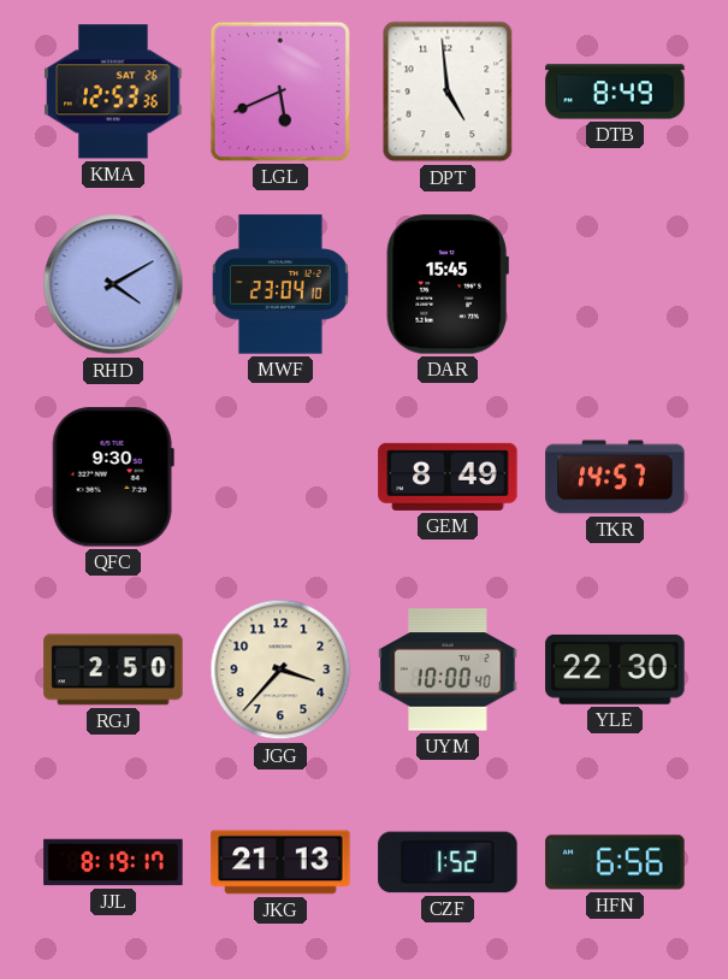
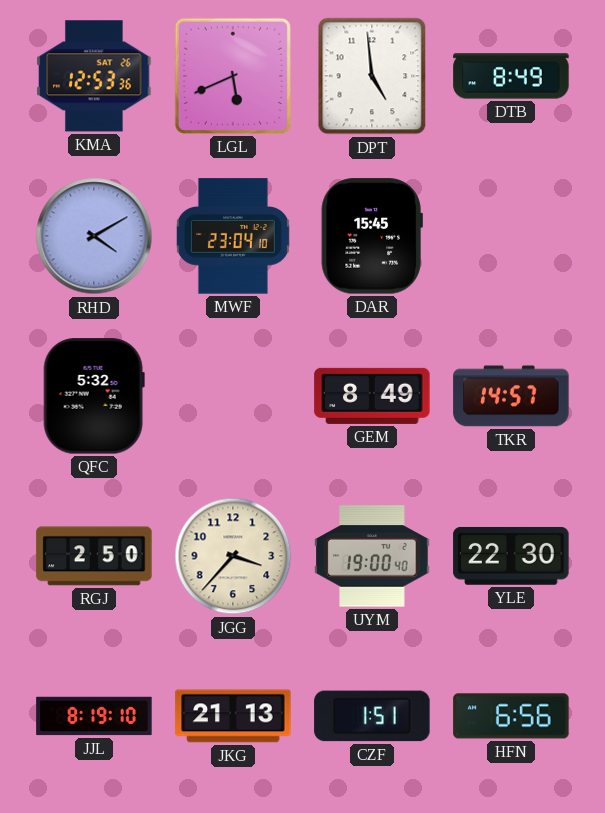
QFC: 9:30 -> 5:32
UYM: 10:00 -> 19:00
JJL: 8:19:17 -> 8:19:10
CZF: 1:52 -> 1:51
